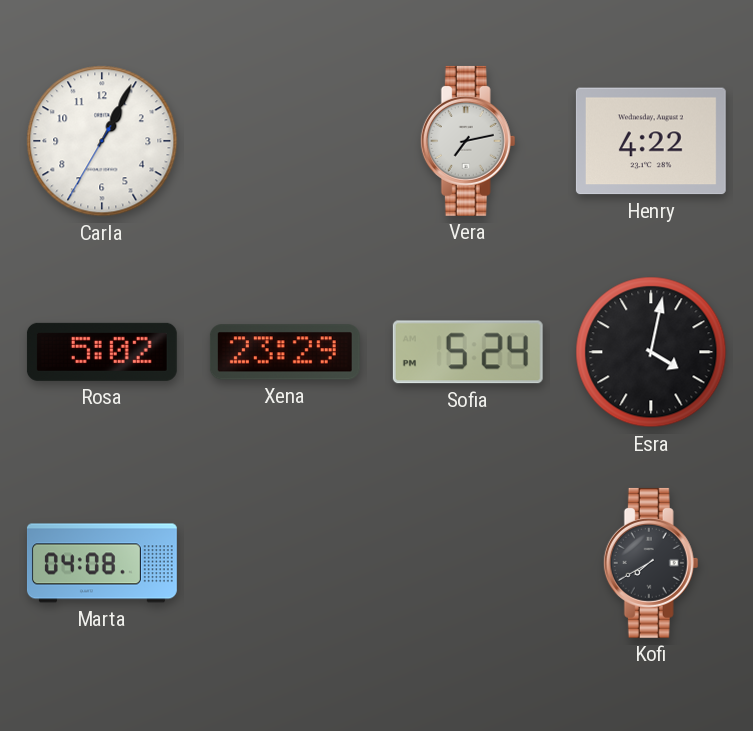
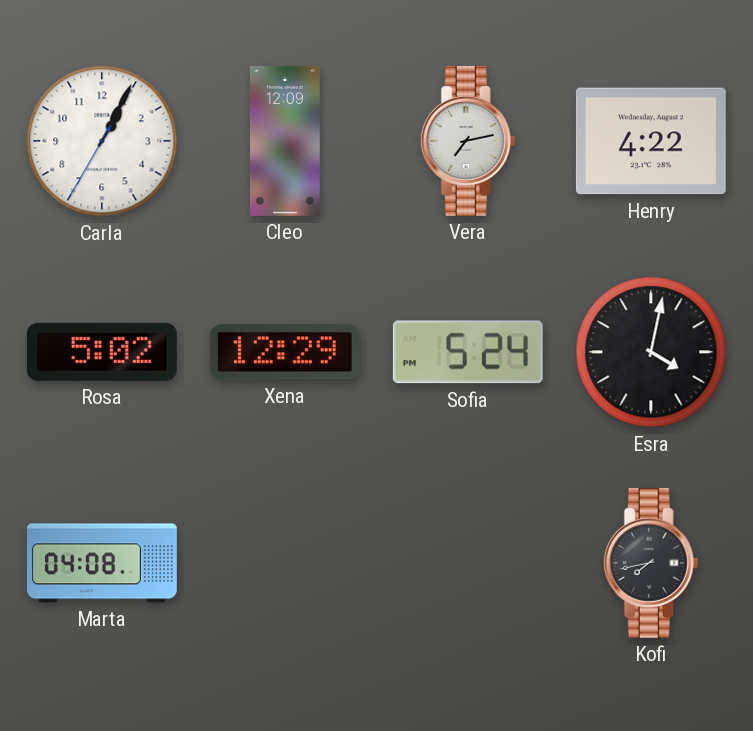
Cleo: none -> 12:09
Xena: 23:29 -> 12:29
Kofi: 7:40 -> 7:43
